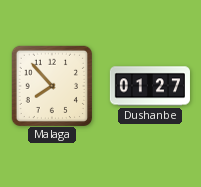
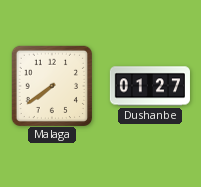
Malaga: 7:53 -> 7:39
